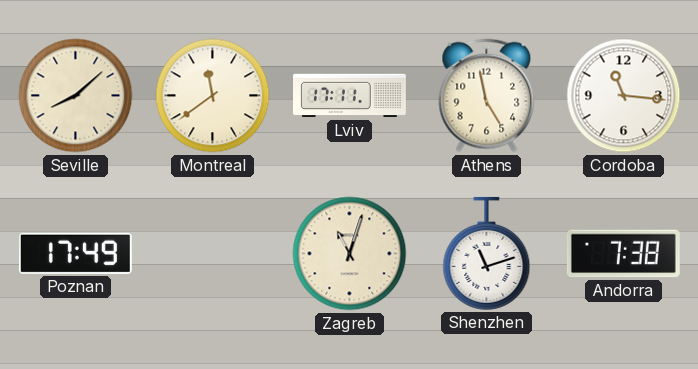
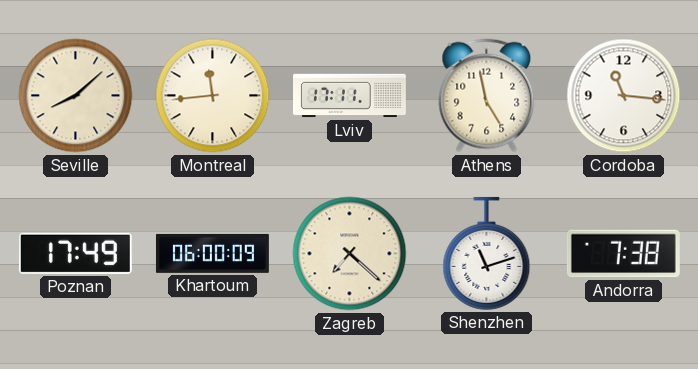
Montreal: 11:39 -> 11:44
Khartoum: none -> 06:00
Zagreb: 11:03 -> 7:22
